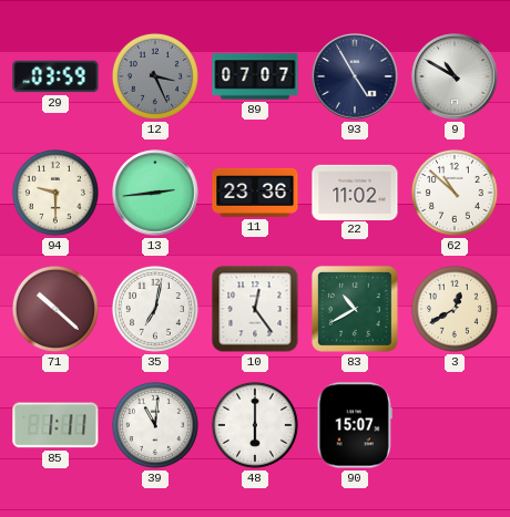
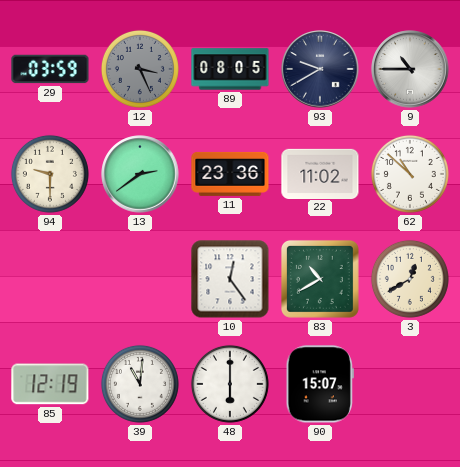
89: 07:07 -> 08:05
93: 4:55 -> 9:40
9: 10:50 -> 10:45
13: 2:44 -> 2:39
71: 10:22 -> none
35: 7:02 -> none
85: 1:11 -> 12:19
